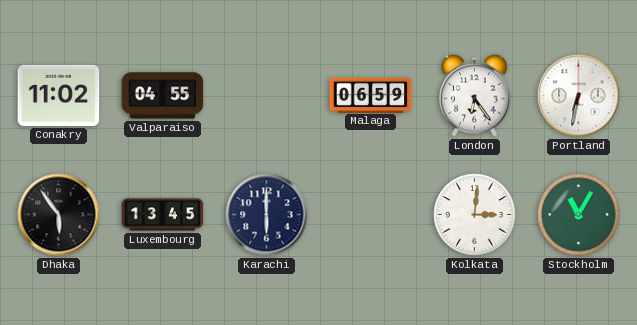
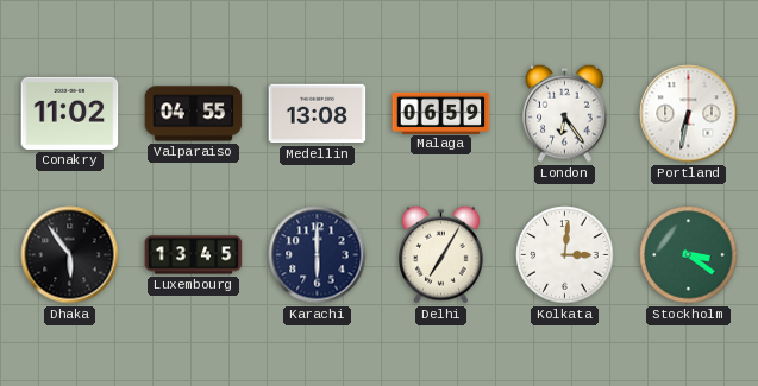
Medellin: none -> 13:08
Delhi: none -> 7:05
Stockholm: 11:05 -> 3:21
